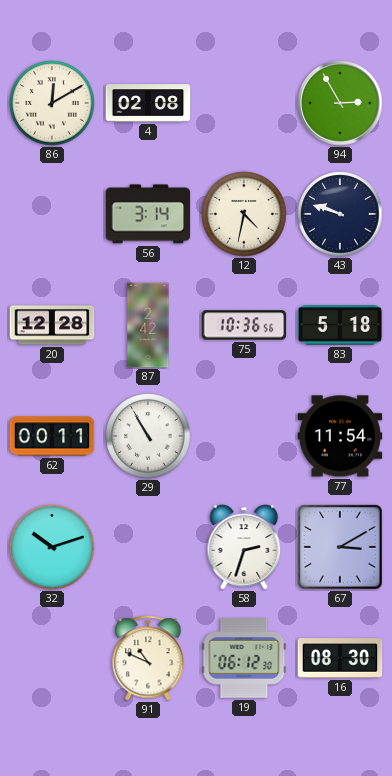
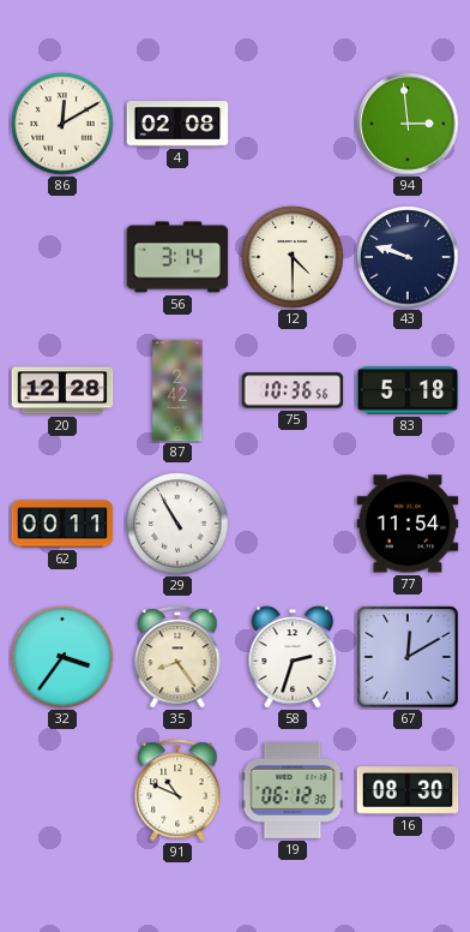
94: 2:55 -> 2:59
12: 4:32 -> 4:30
32: 10:12 -> 3:36
35: none -> 8:24
67: 3:10 -> 12:10
